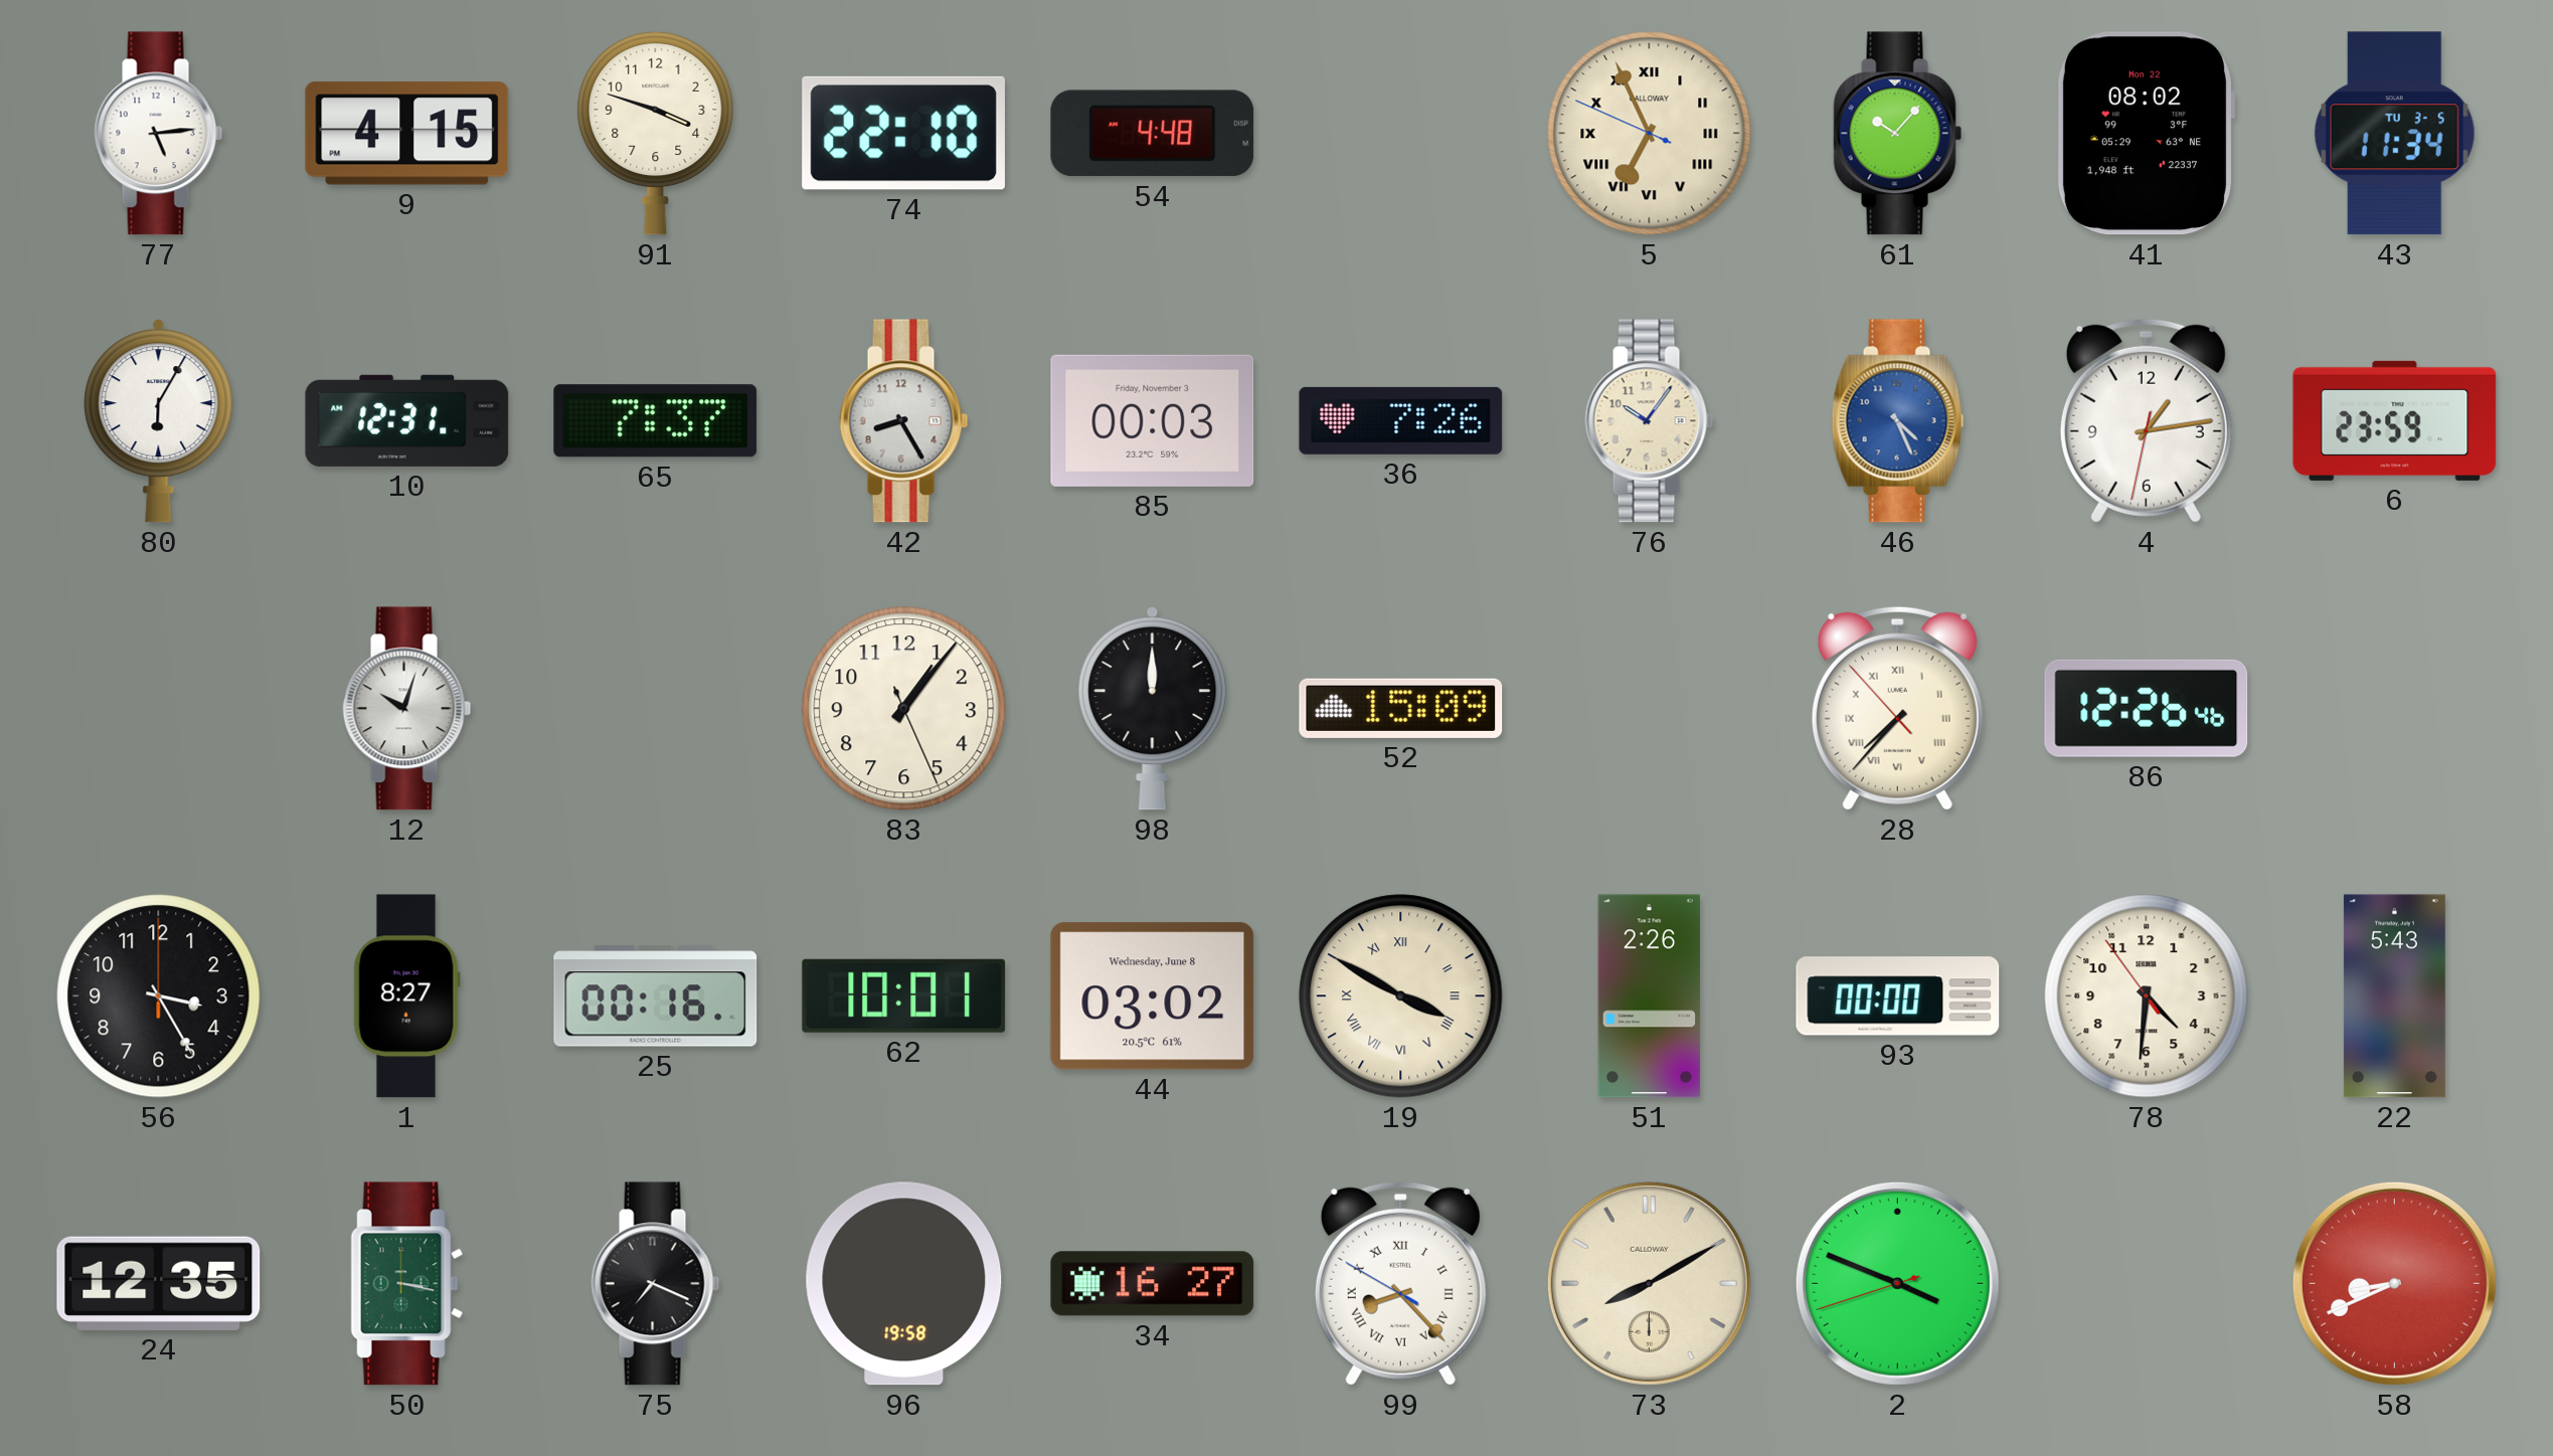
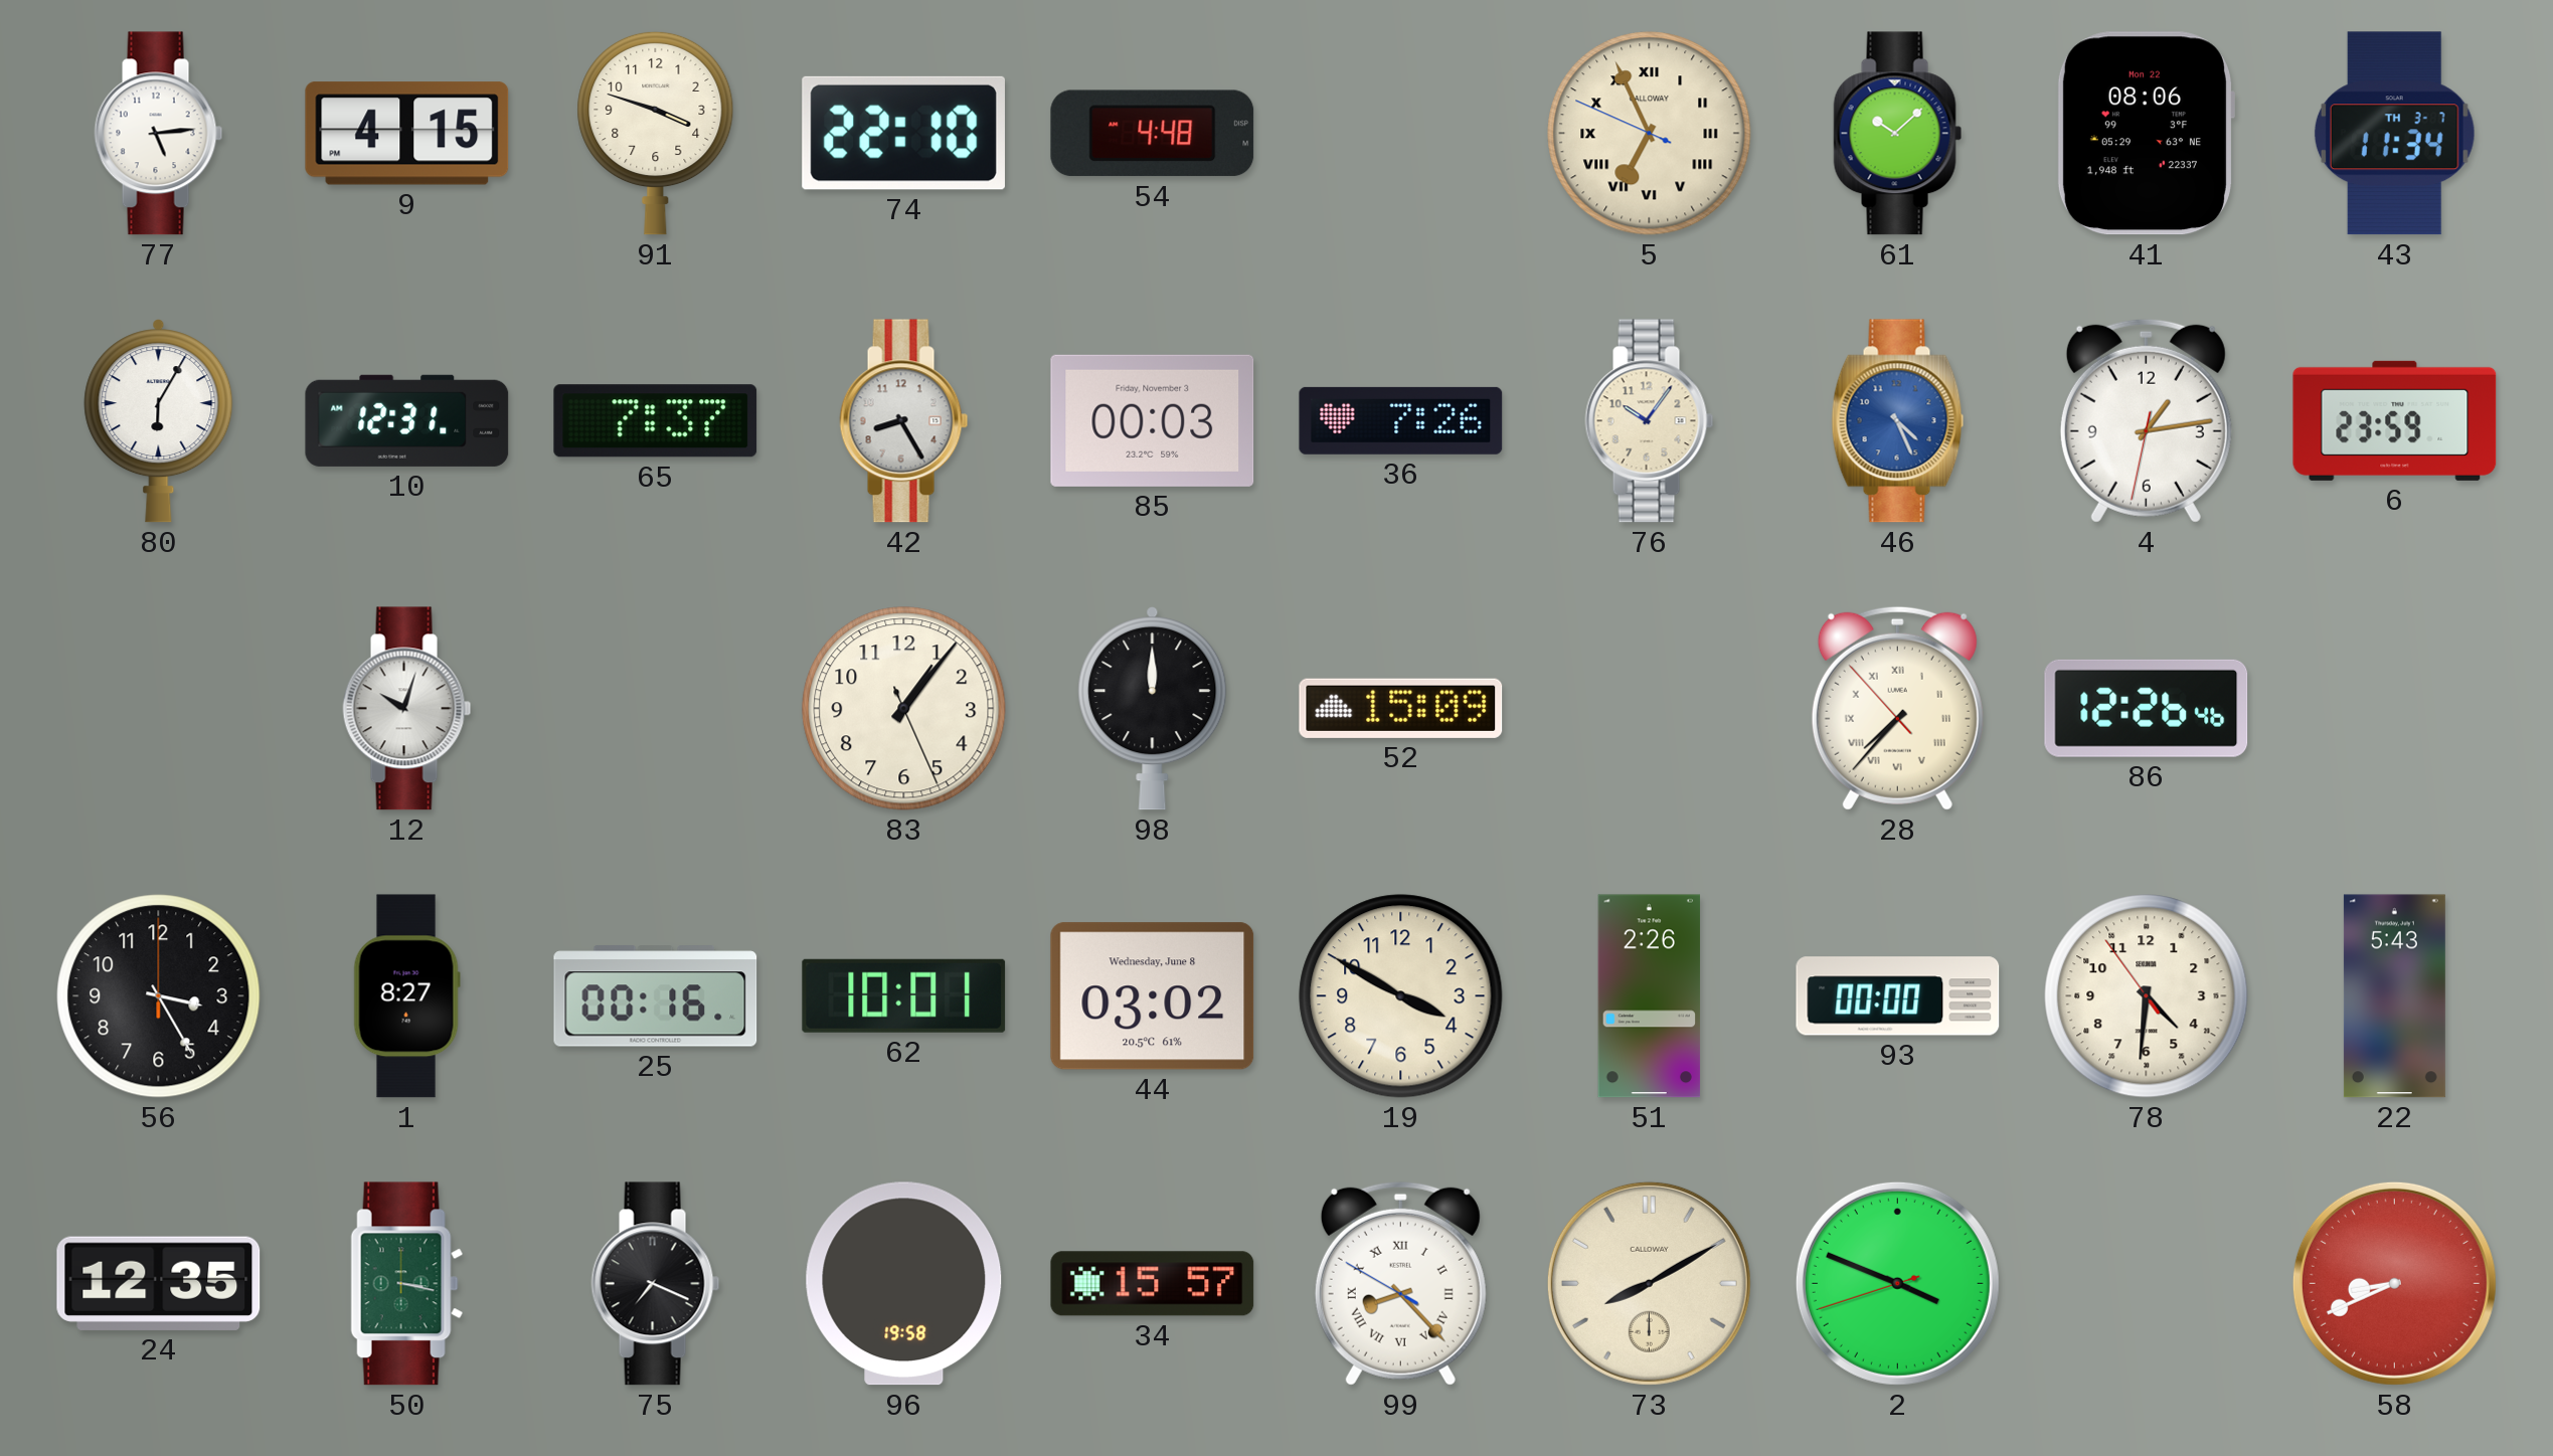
61: 10:07 -> 10:08
41: 08:02 -> 08:06
43 date: TU 3-5 -> TH 3-7
19 numerals: Roman -> Arabic
34: 16:27 -> 15:57
